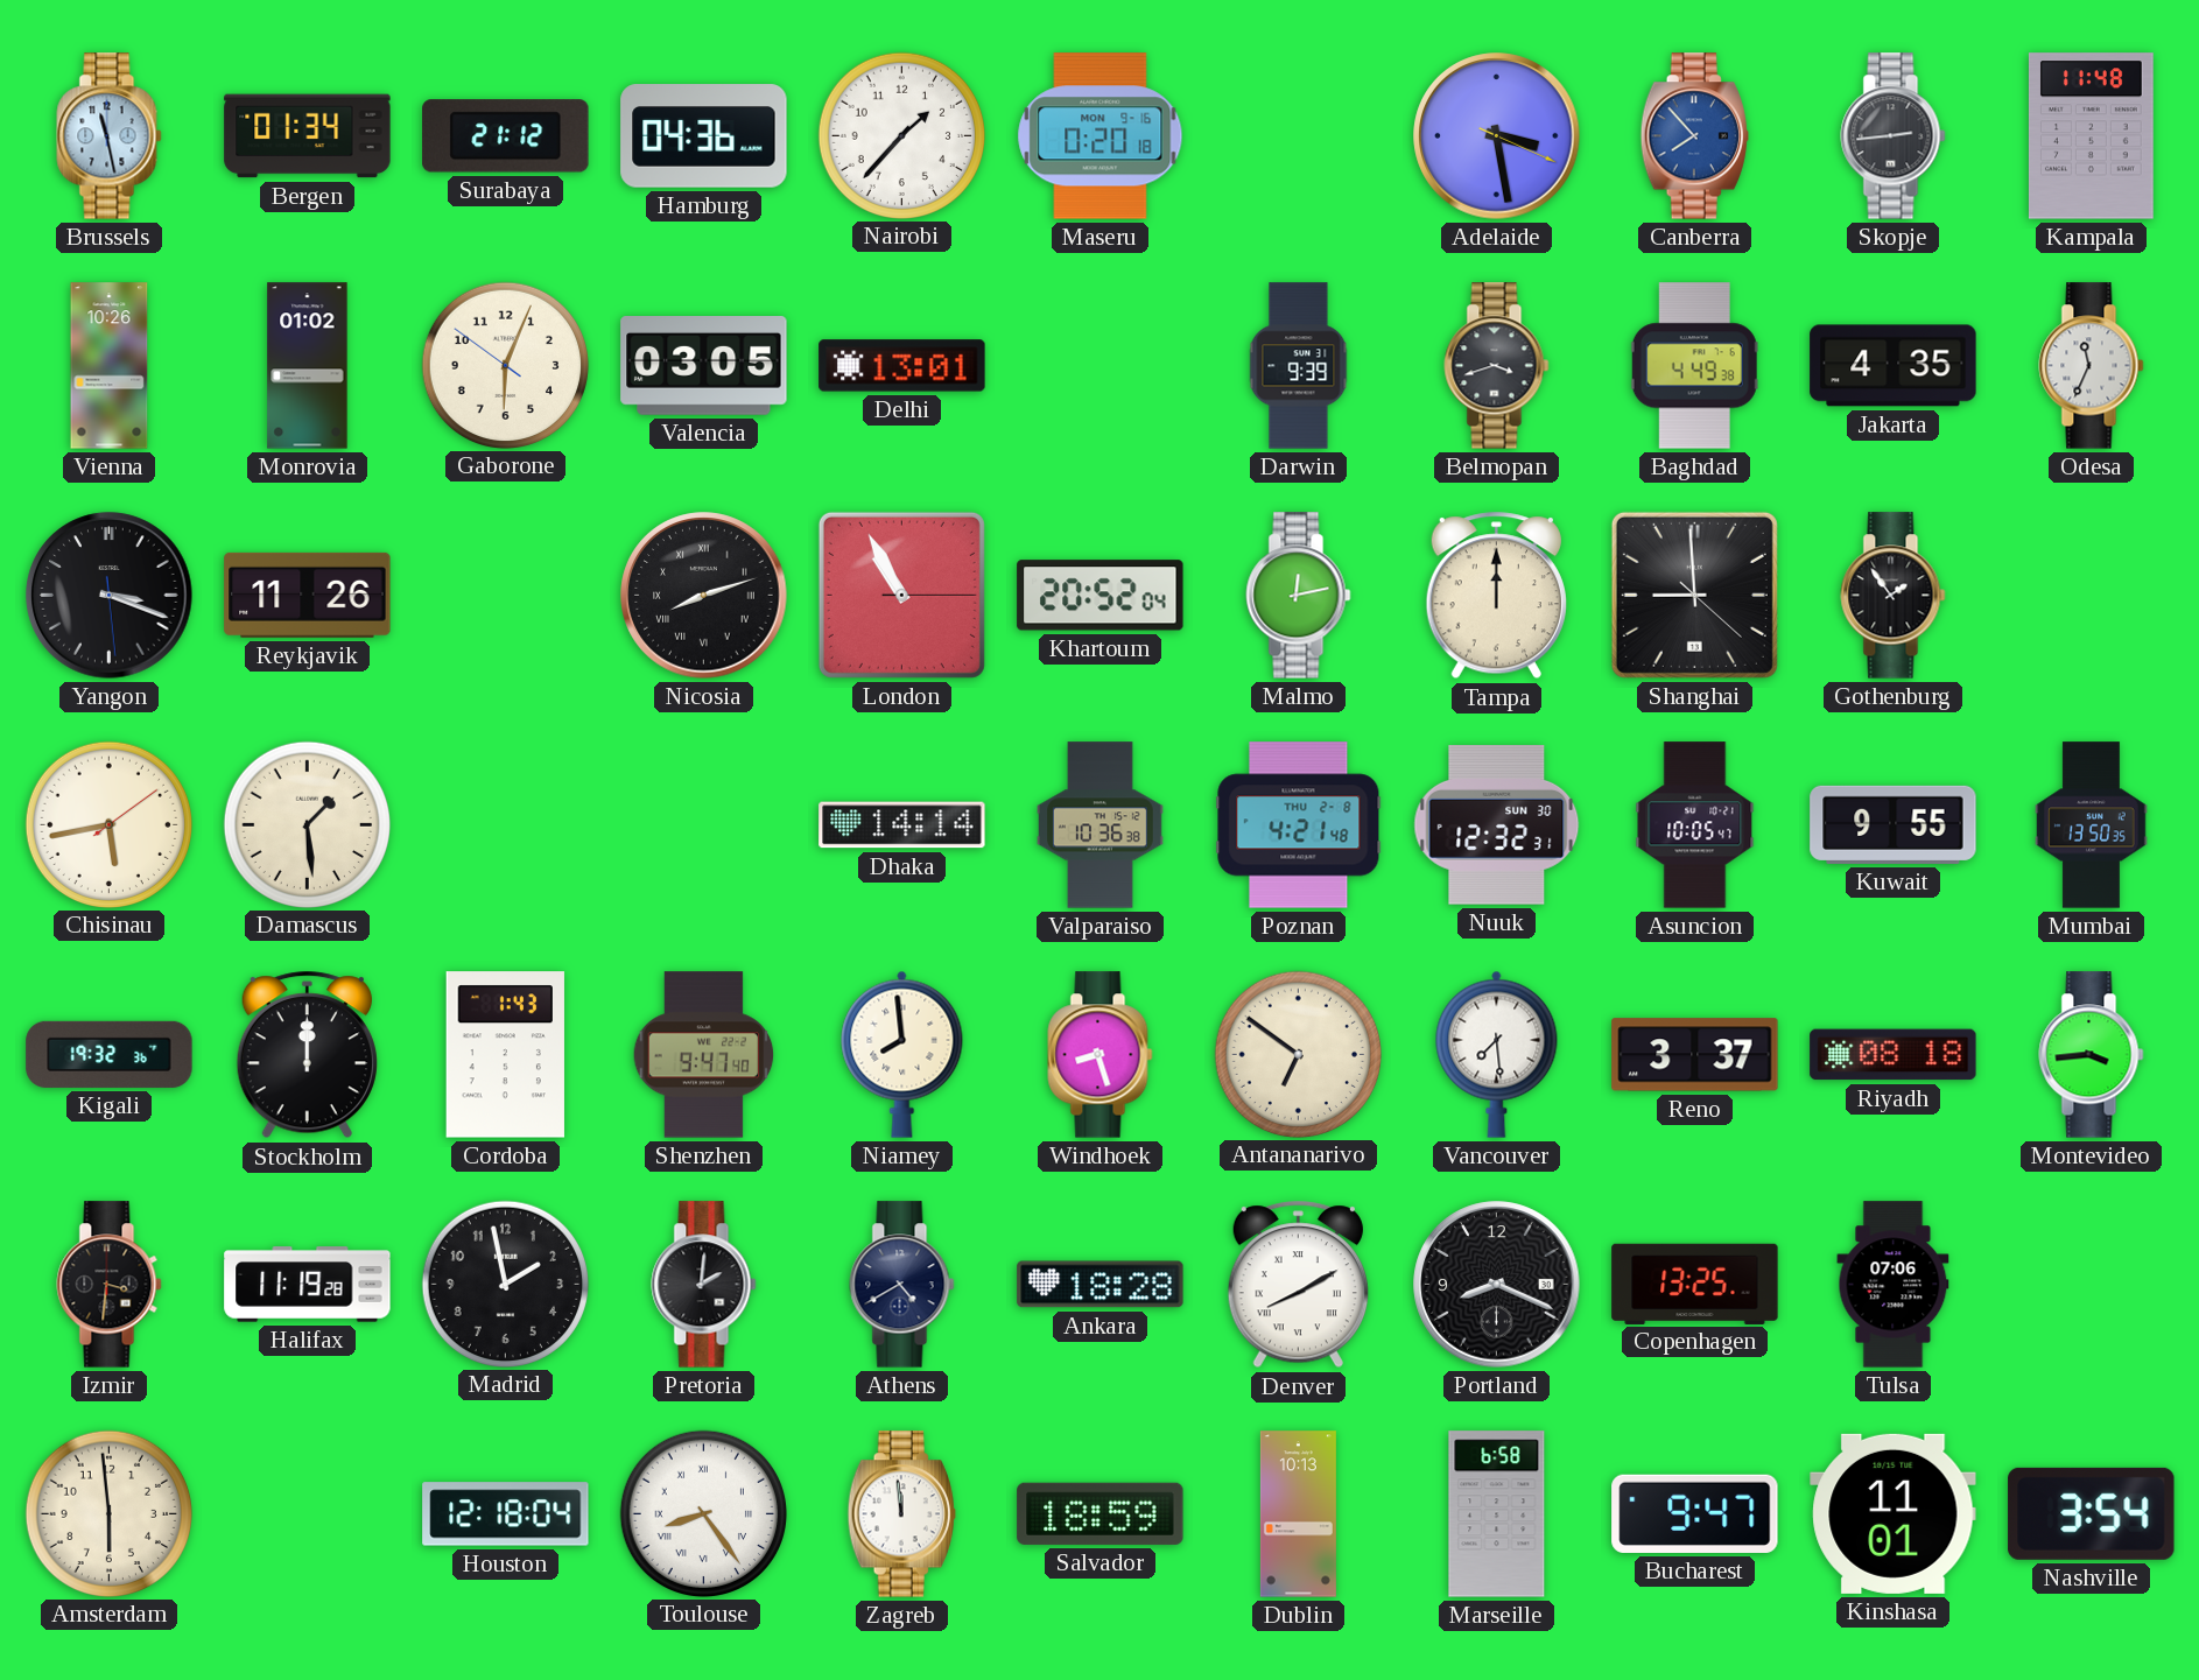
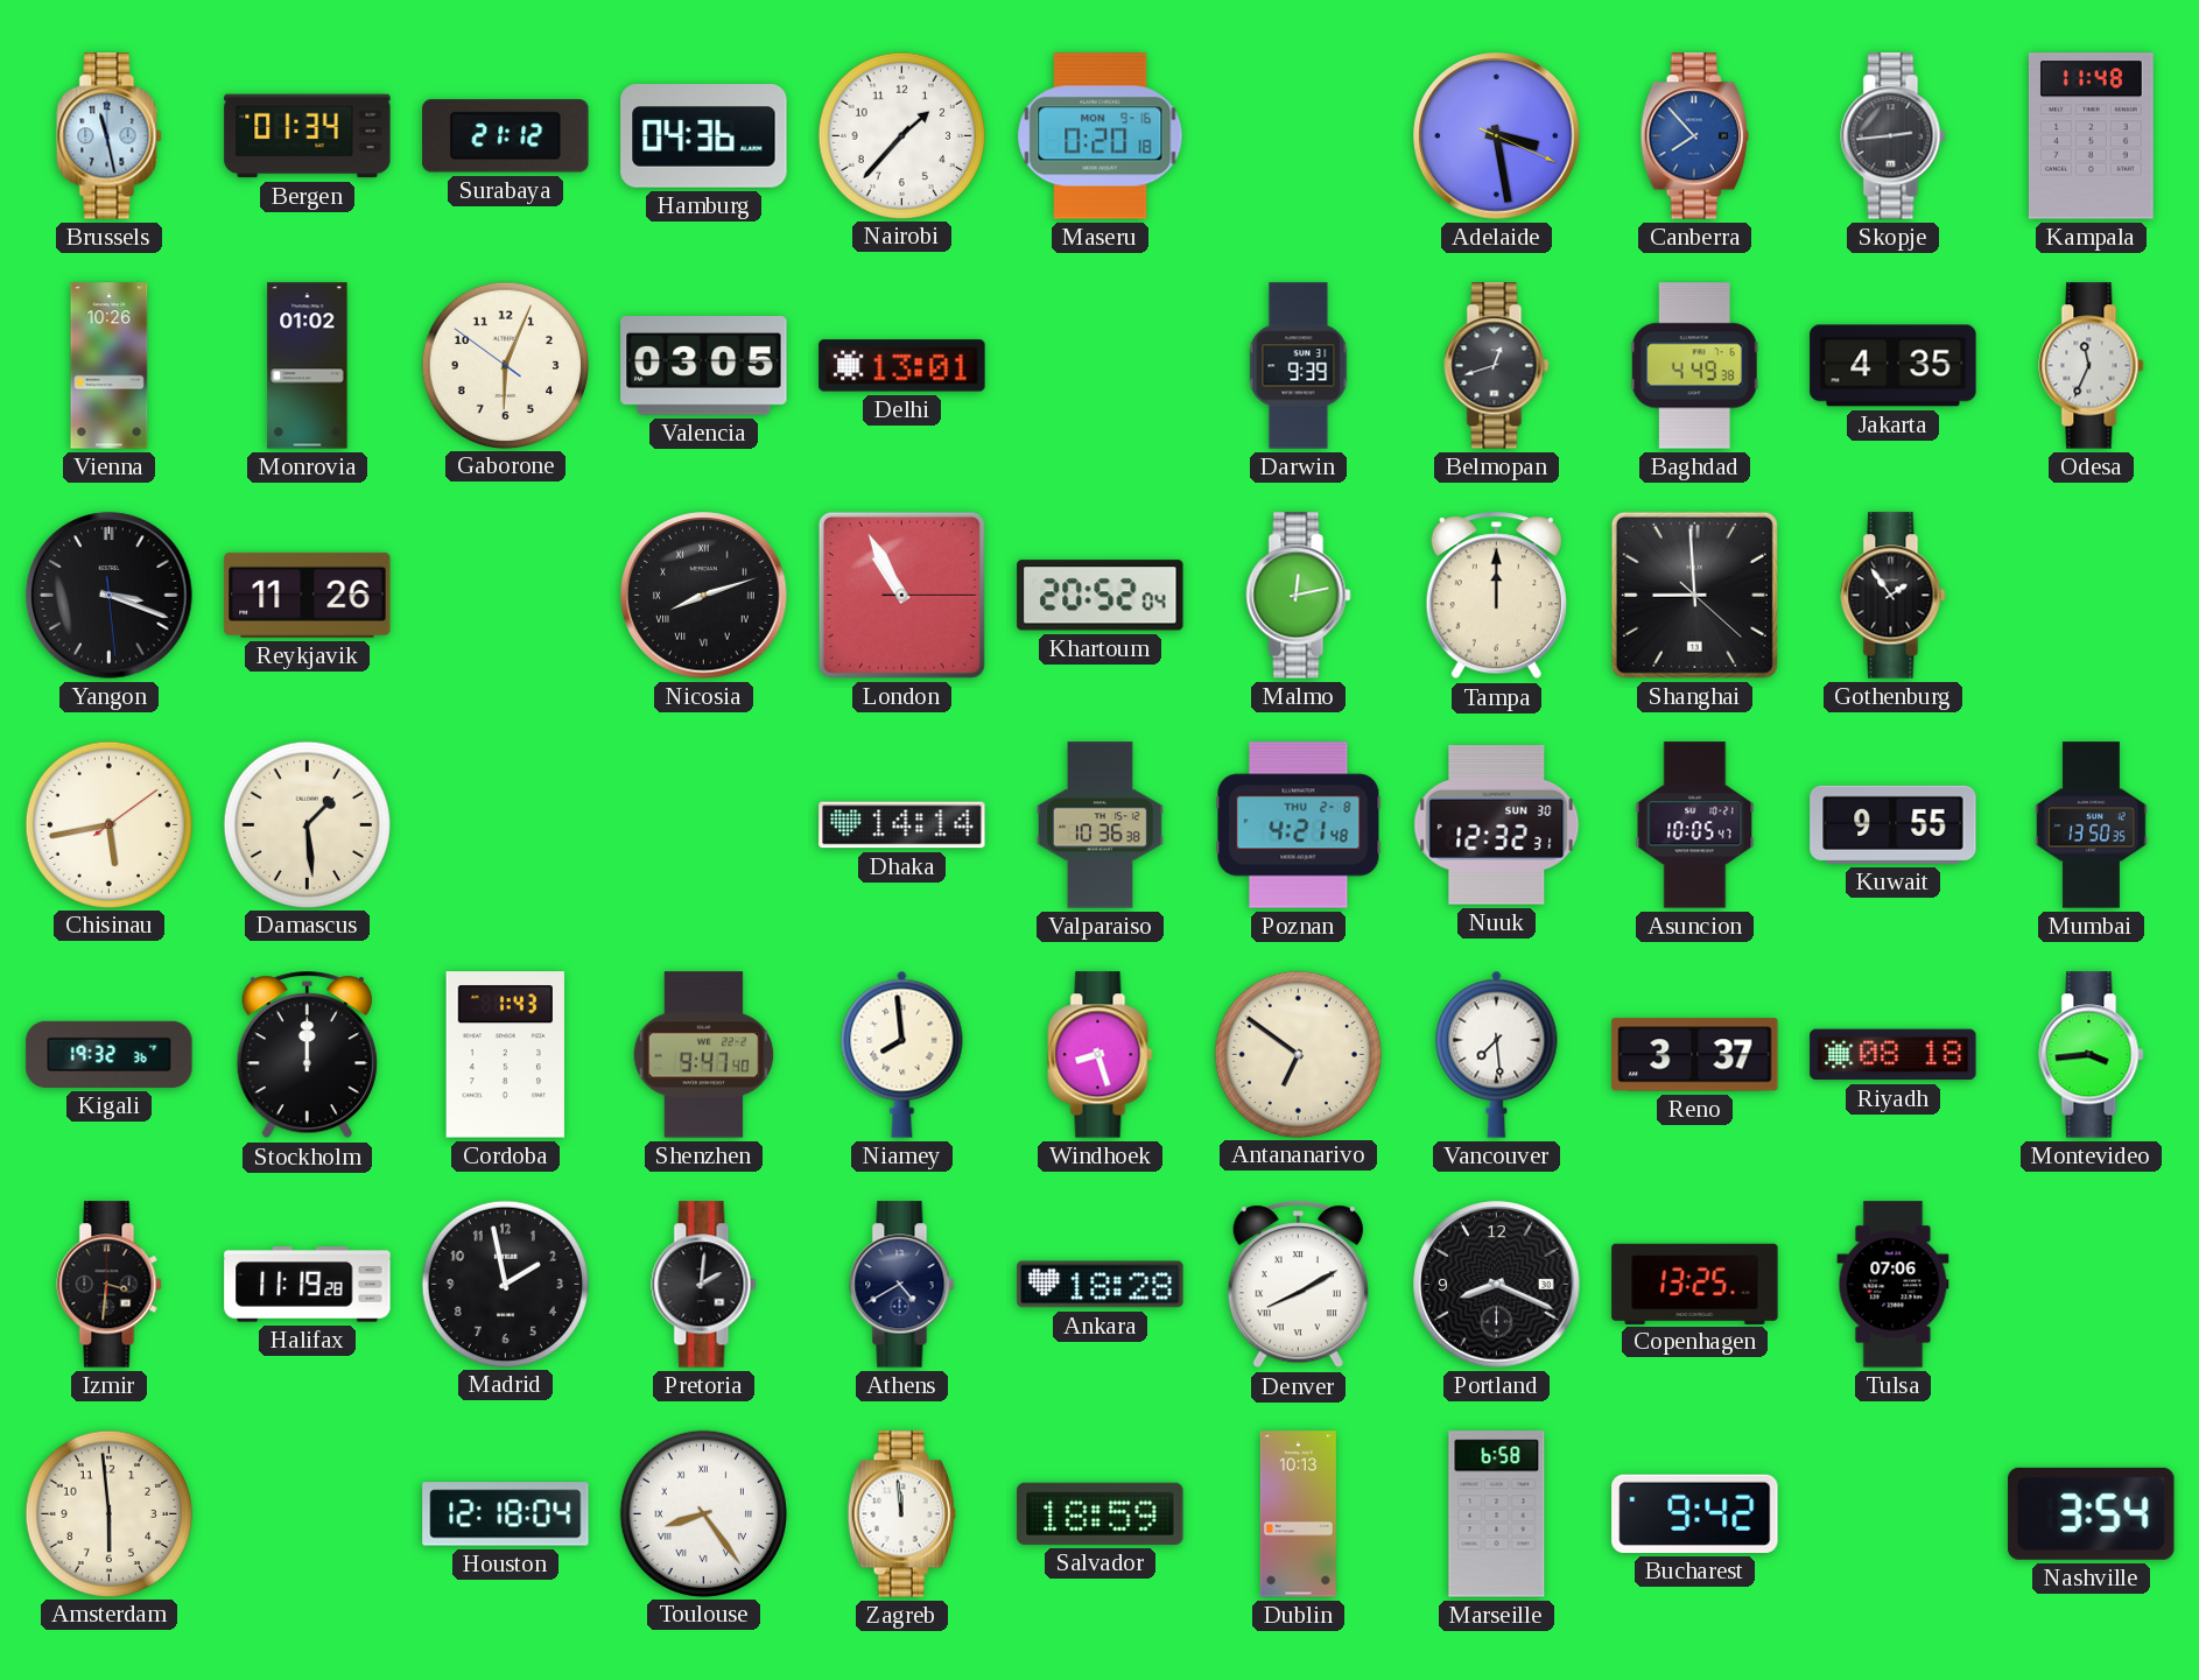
Belmopan: 3:42 -> 12:42
Bucharest: 9:47 -> 9:42
Kinshasa: 11:01 -> none
